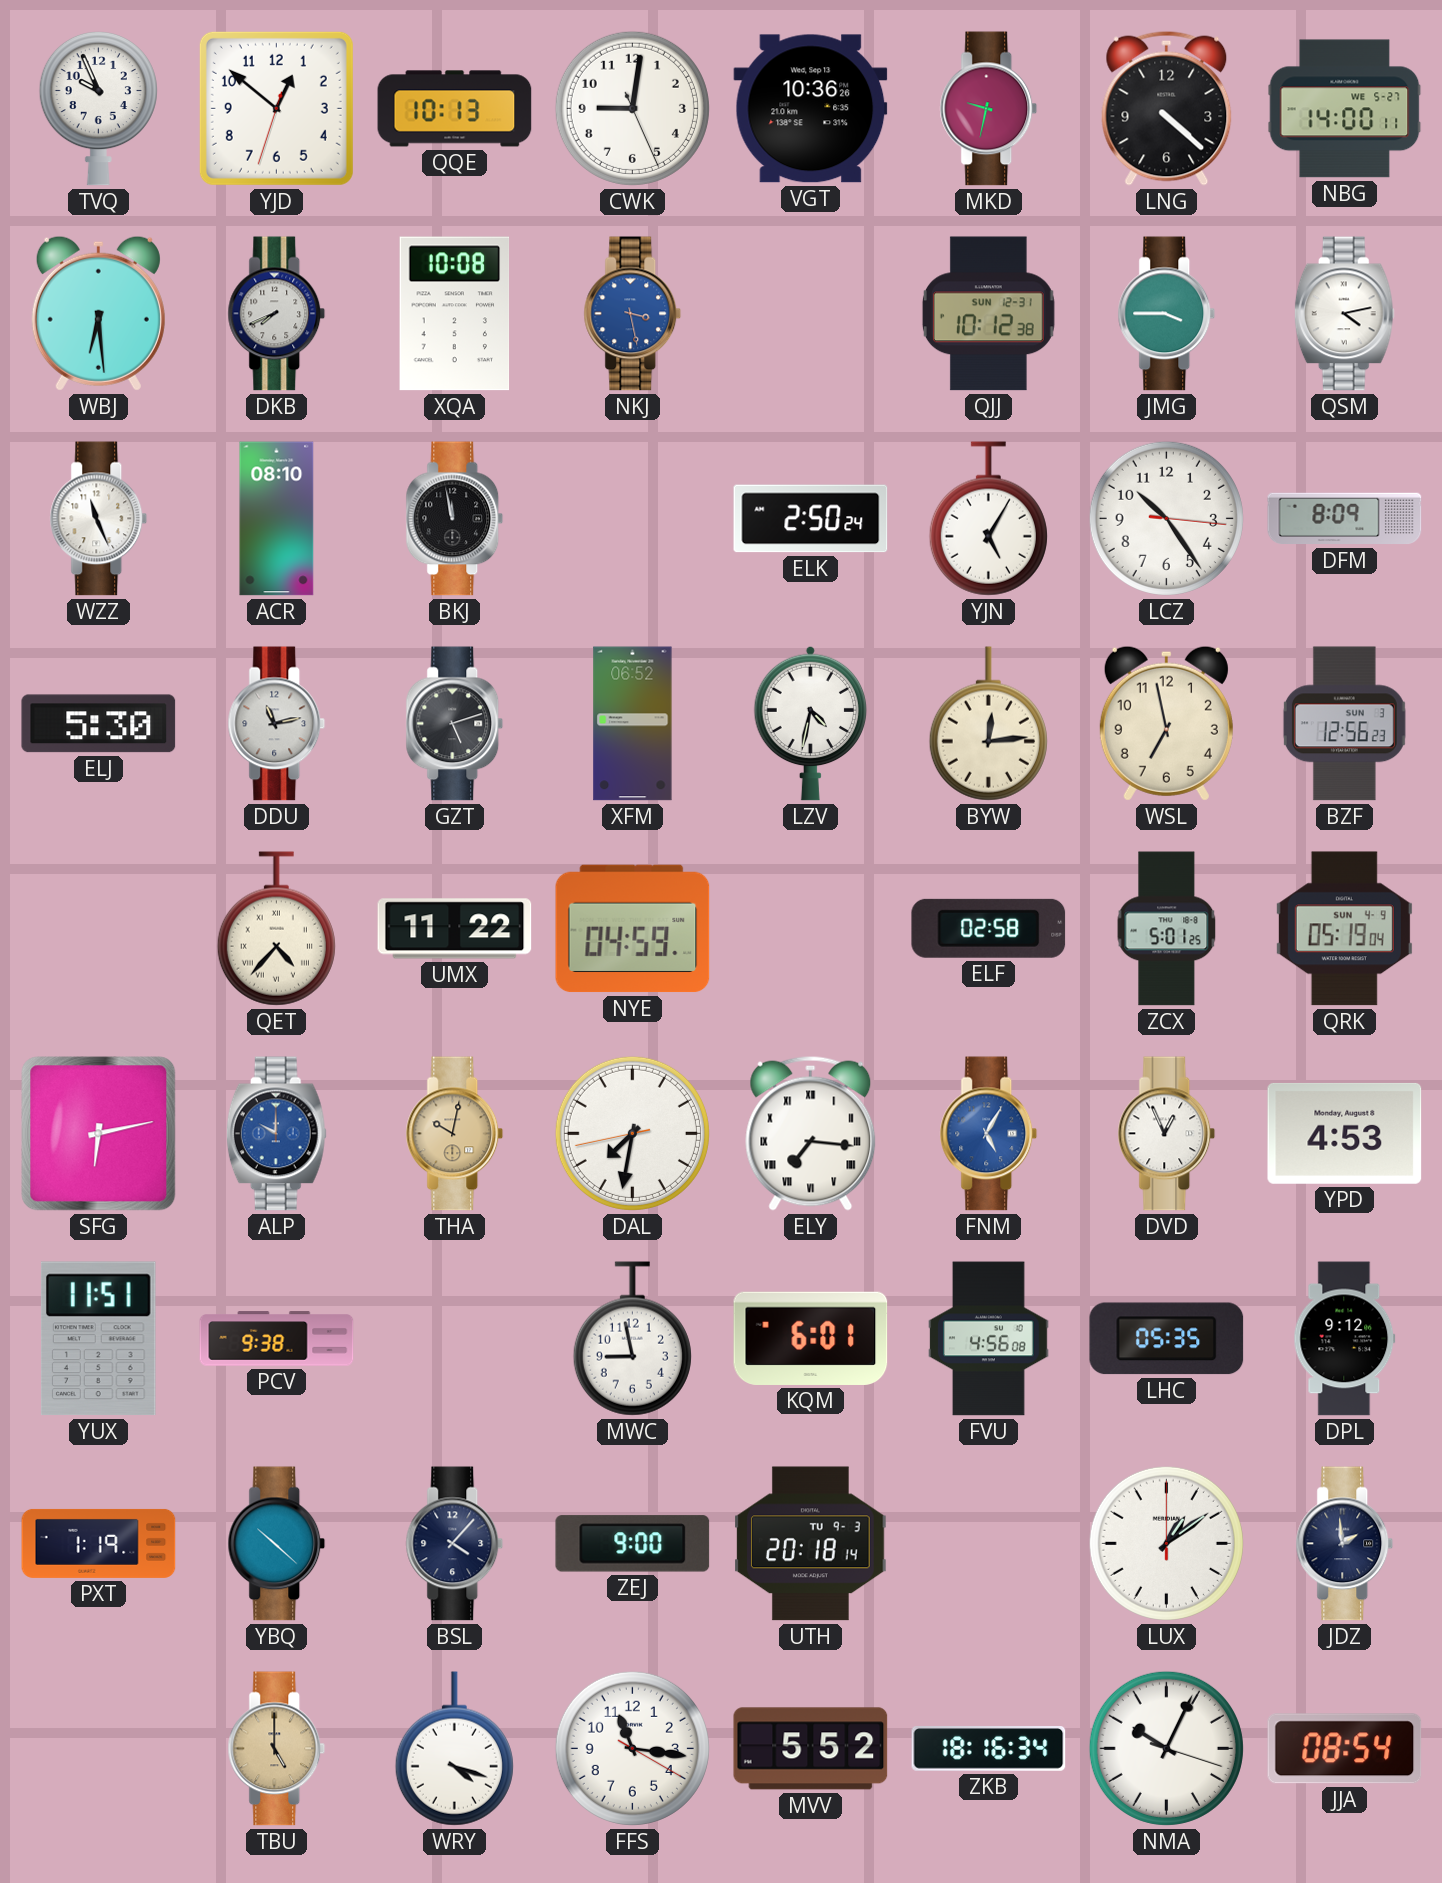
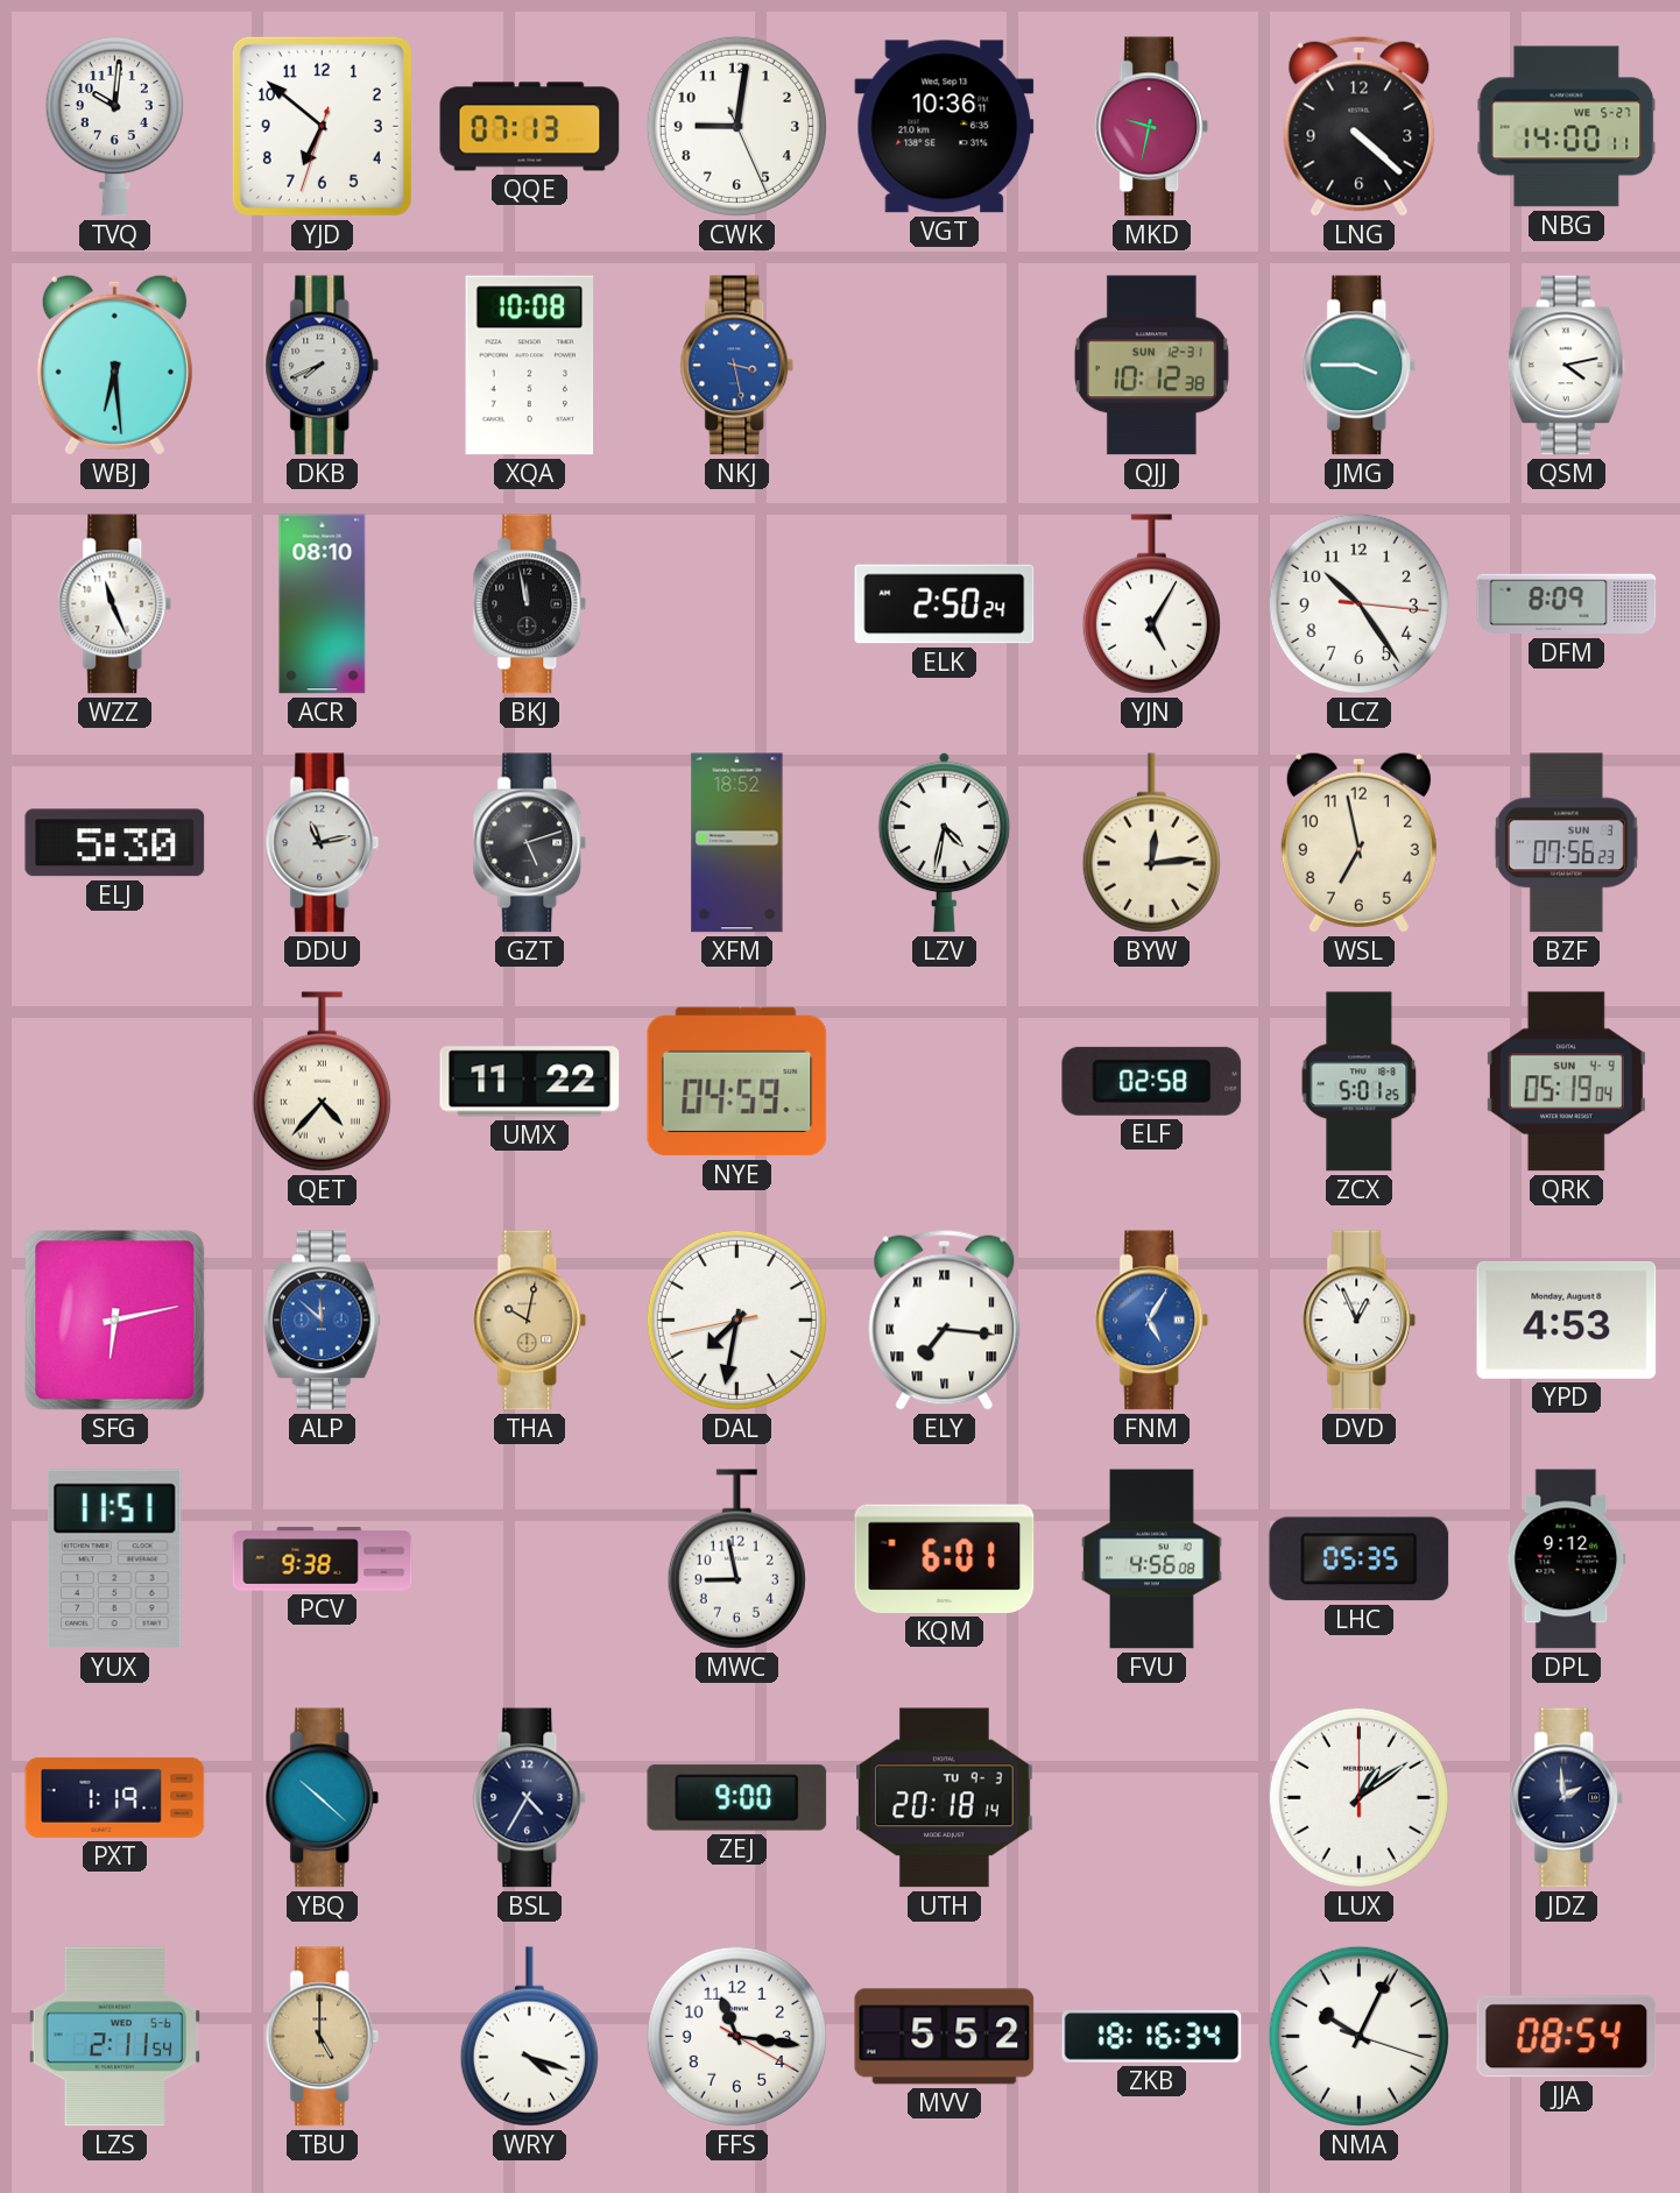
TVQ: 9:56 -> 10:01
YJD: 12:51 -> 6:51
QQE: 10:13 -> 07:13
VGT: 10:36:26 -> 10:36:11
XFM: 06:52 -> 18:52
BZF: 12:56 -> 07:56
ALP: 10:00 -> 11:52
BSL: 4:07 -> 4:35
LZS: none -> 2:11
